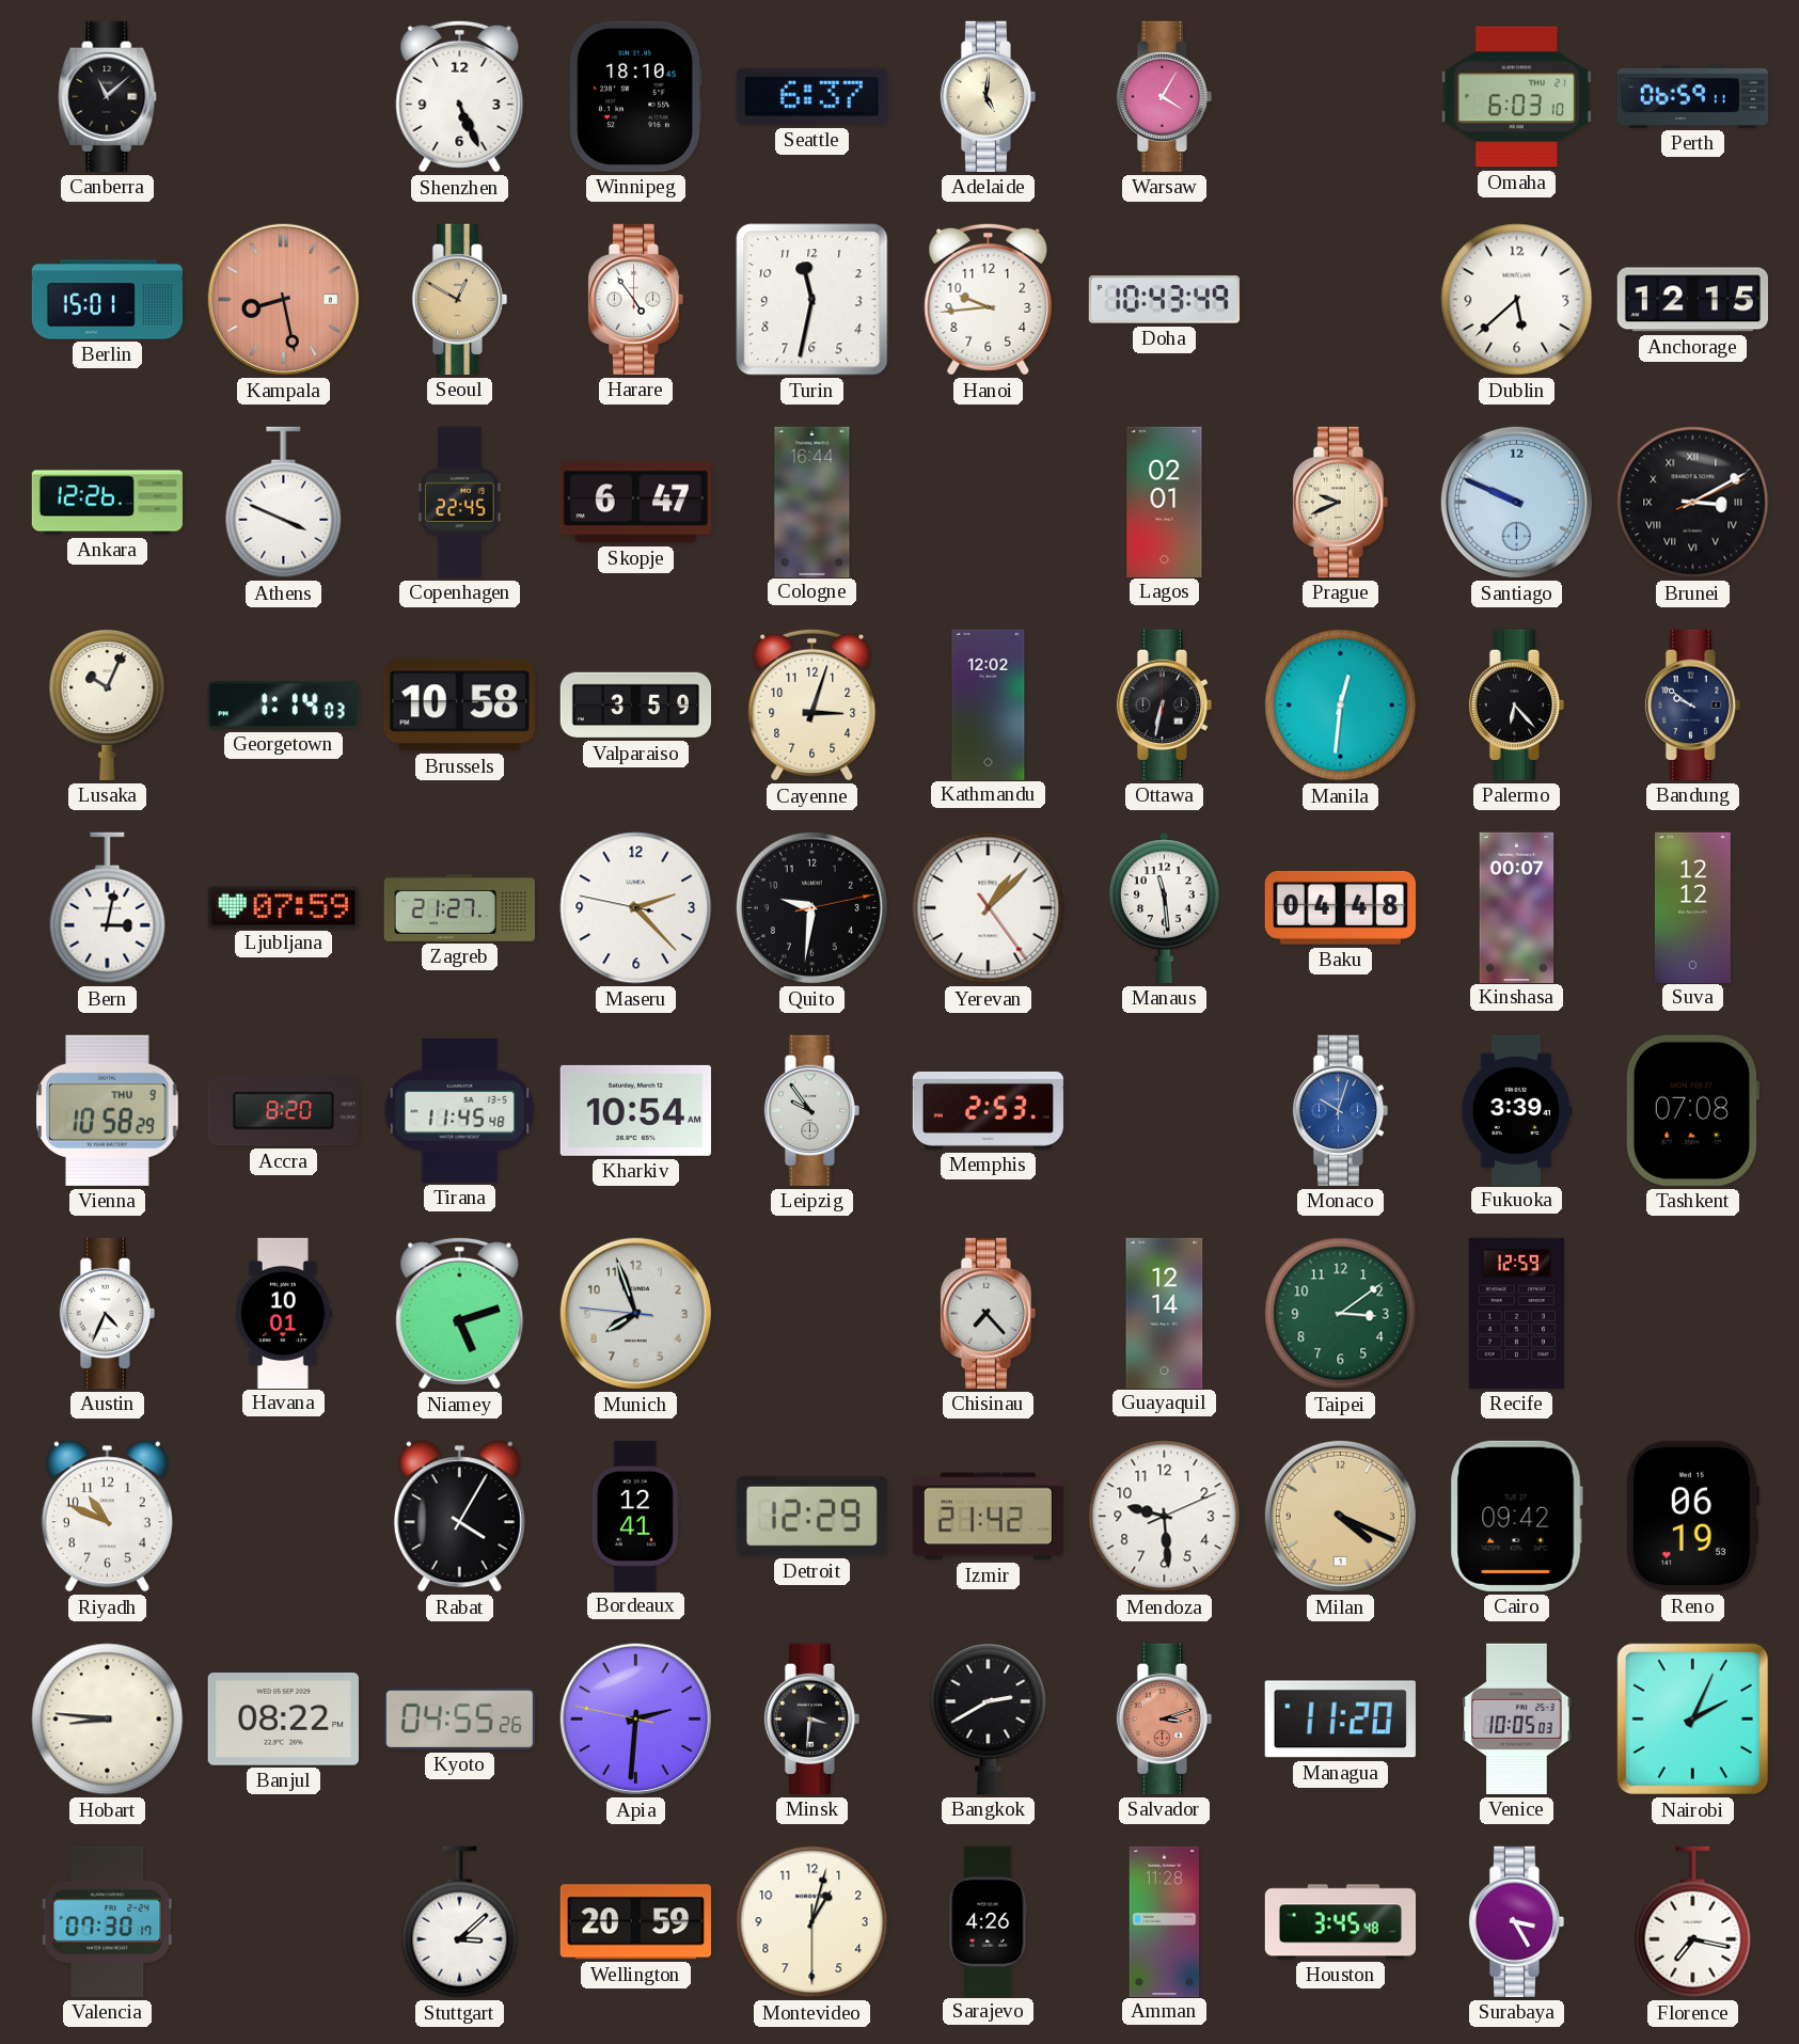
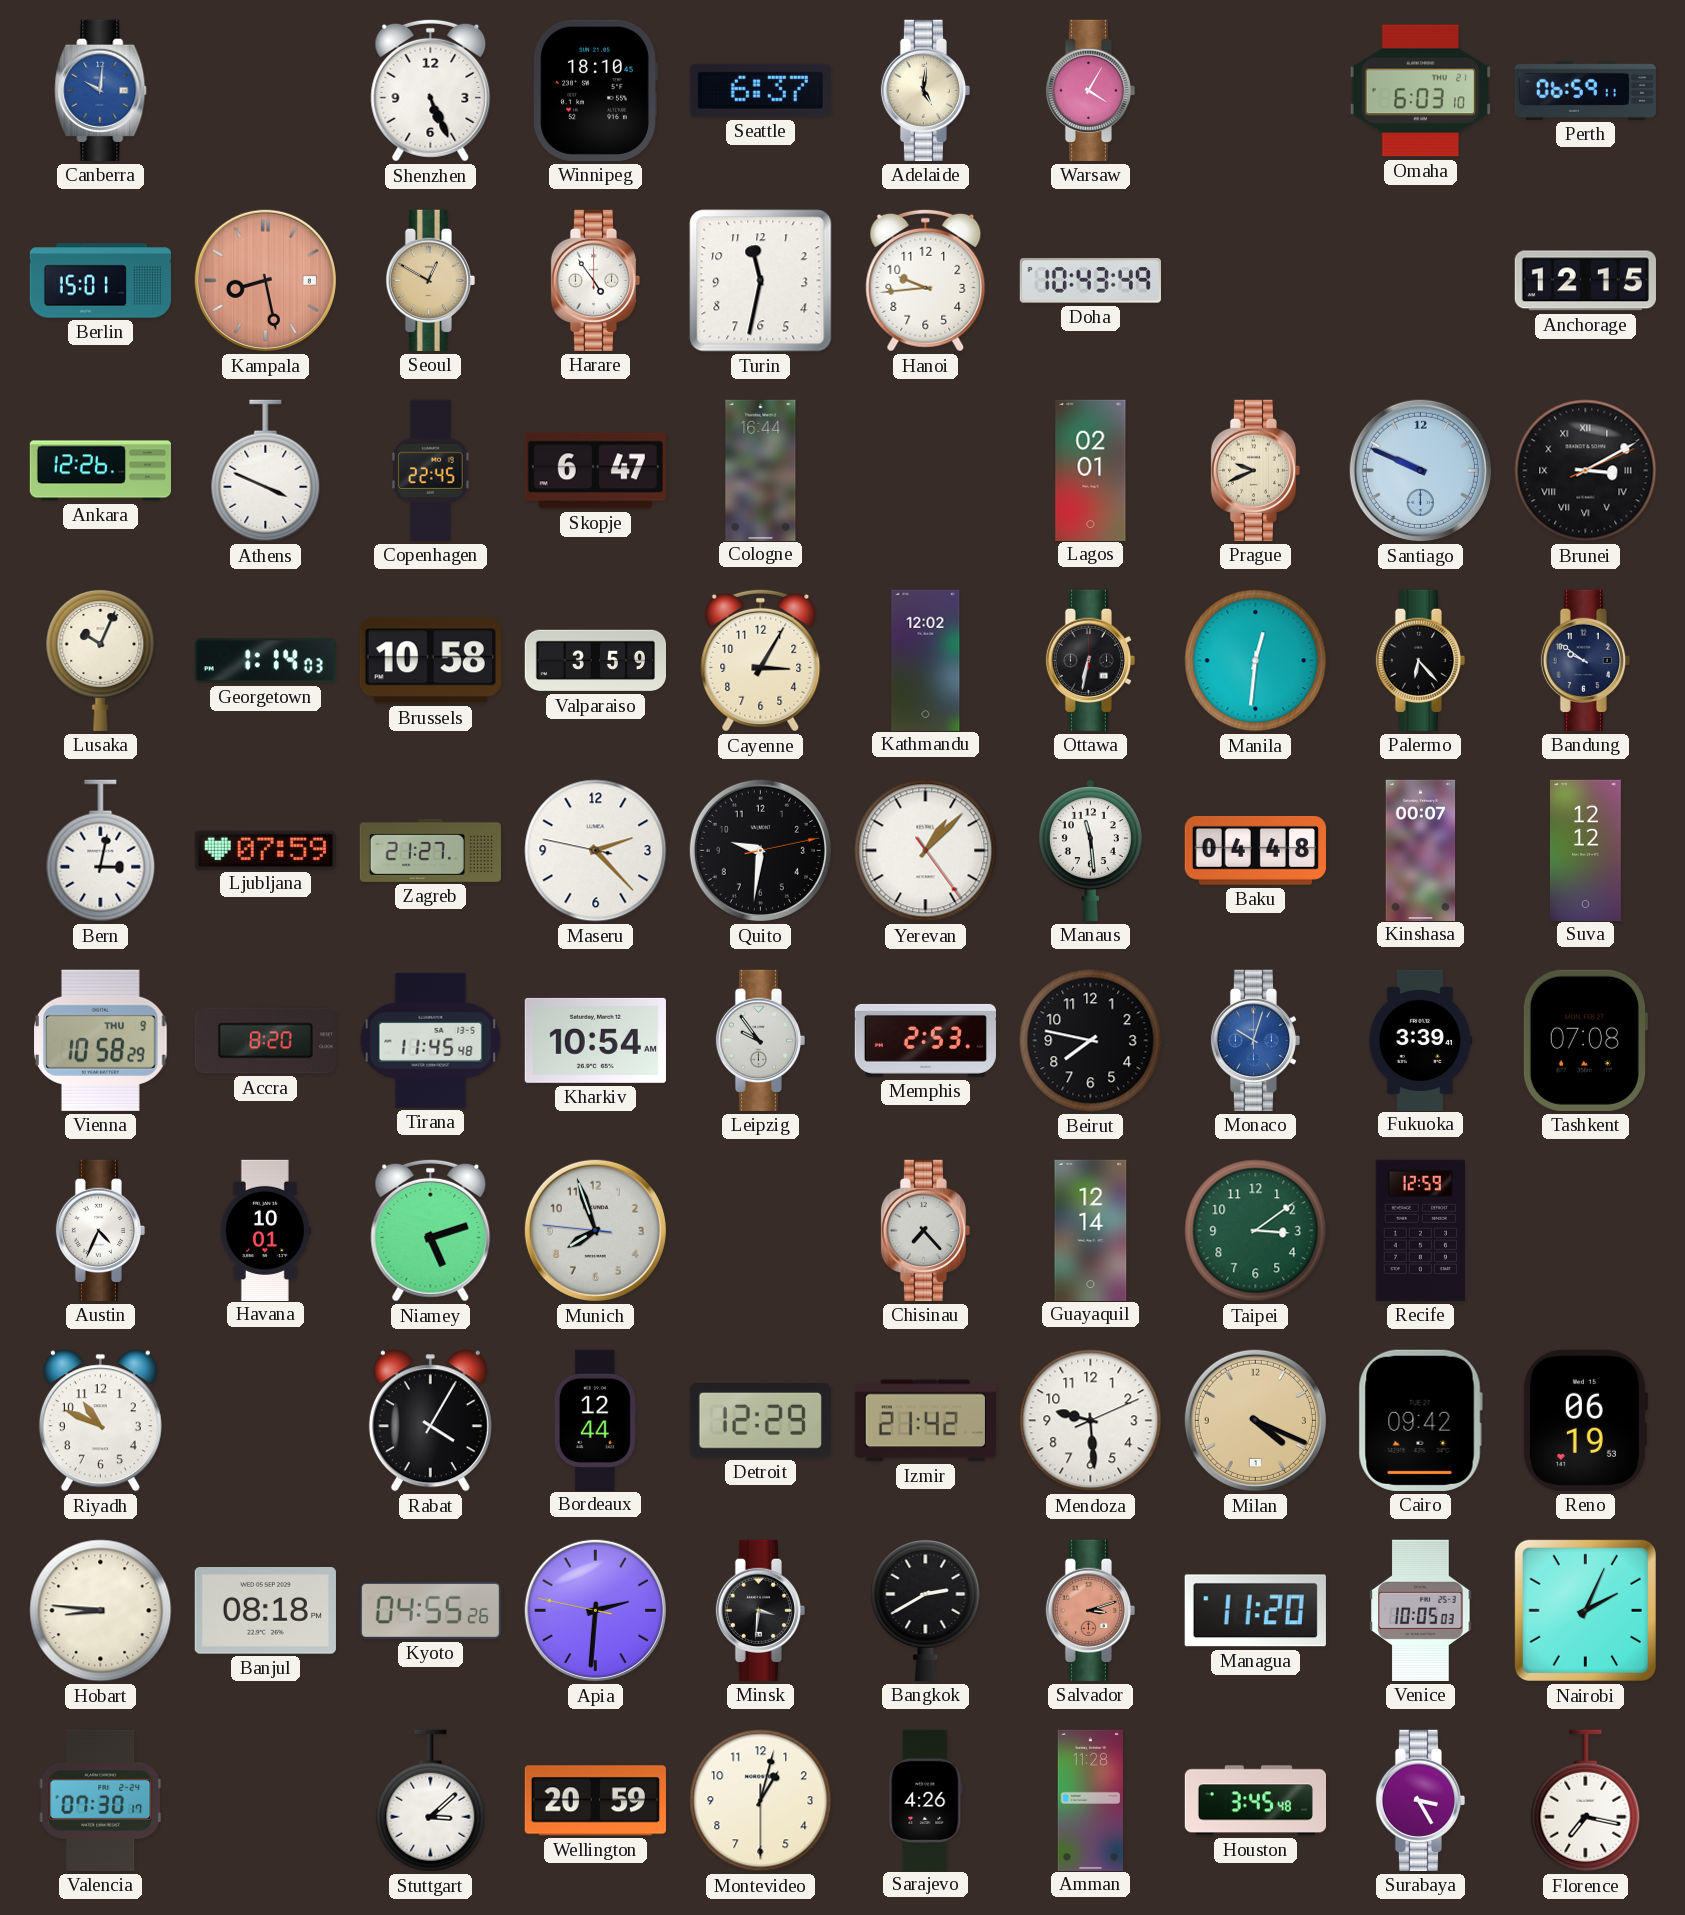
Canberra: 11:08 -> 10:01
Canberra dial: black -> blue
Dublin: 5:38 -> none
Cayenne: 3:03 -> 3:05
Beirut: none -> 7:47
Bordeaux: 12:41 -> 12:44
Banjul: 08:22 -> 08:18
